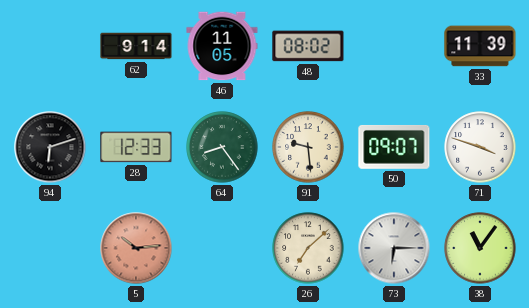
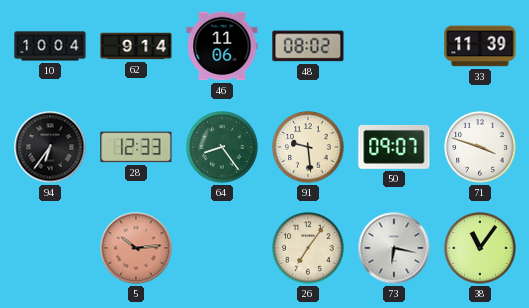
10: none -> 10:04
46: 11:05 -> 11:06
94: 6:12 -> 6:36
26: 7:08 -> 7:06
73: 6:15 -> 6:17
